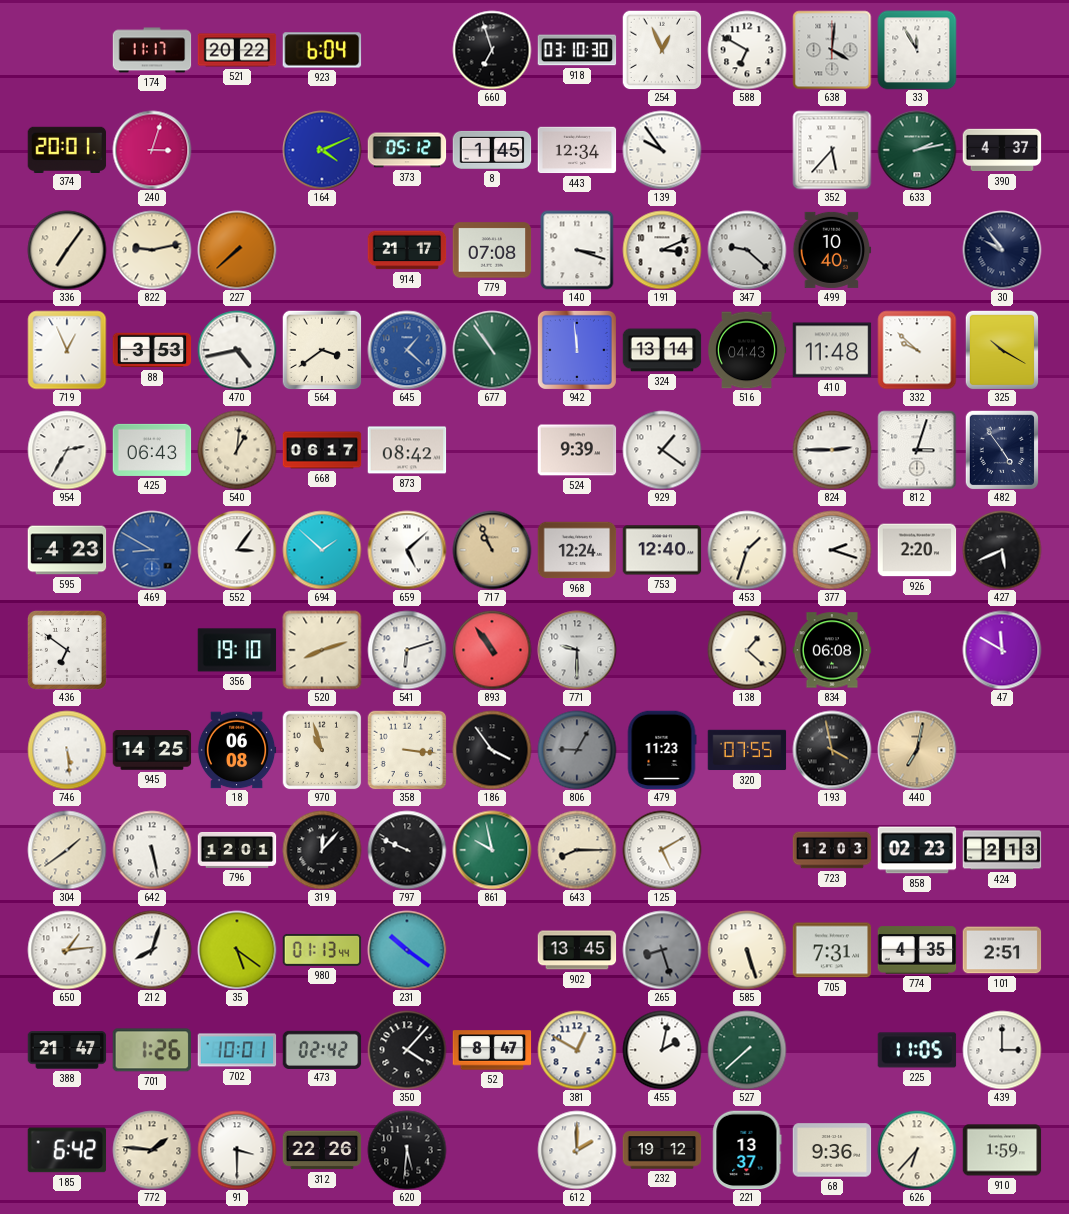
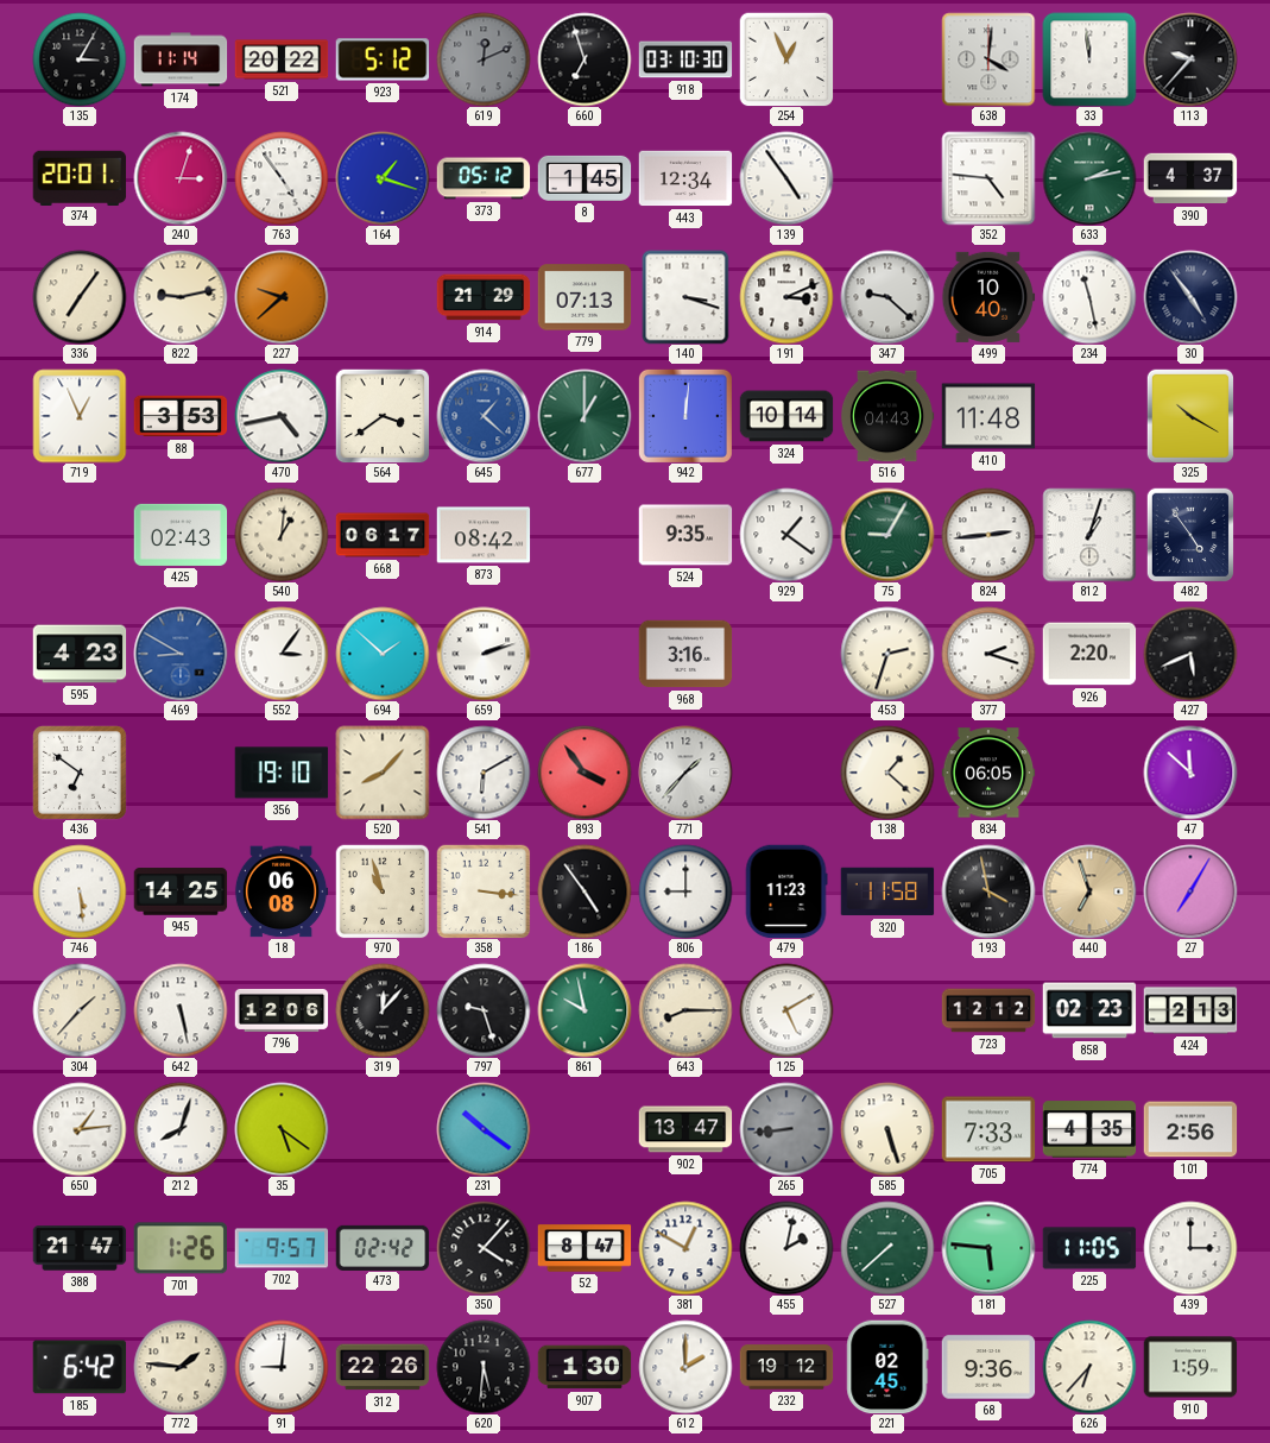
135: none -> 3:05
174: 11:17 -> 11:14
923: 6:04 -> 5:12
619: none -> 12:11
588: 6:50 -> none
33: 11:55 -> 11:59
113: none -> 9:37
763: none -> 4:54
164: 4:11 -> 1:18
139: 9:54 -> 4:54
352: 5:37 -> 4:46
227: 7:38 -> 9:38
914: 21:17 -> 21:29
779: 07:08 -> 07:13
234: none -> 11:28
30: 9:54 -> 4:54
677: 10:54 -> 1:00
942: 11:59 -> 12:01
324: 13:14 -> 10:14
332: 9:52 -> none
954: 2:35 -> none
425: 06:43 -> 02:43
524: 9:39 -> 9:35
75: none -> 9:05
824: 2:45 -> 2:44
812: 3:03 -> 1:03
659: 5:08 -> 2:12
717: 10:56 -> none
968: 12:24 -> 3:16
753: 12:40 -> none
453: 1:33 -> 2:33
520: 8:12 -> 8:07
541: 6:12 -> 6:10
893: 10:54 -> 3:54
771: 9:30 -> 1:37
834: 06:08 -> 06:05
47: 11:50 -> 11:52
186: 3:54 -> 4:54
806: 9:05 -> 9:00
806 dial: grey -> white
320: 07:55 -> 11:58
440: 7:02 -> 6:57
27: none -> 7:05
304: 1:39 -> 1:37
796: 12:01 -> 12:06
797: 9:49 -> 9:27
723: 12:03 -> 12:12
980: 01:13 -> none
902: 13:45 -> 13:47
265: 8:27 -> 8:44
705: 7:31 -> 7:33
101: 2:51 -> 2:56
702: 10:01 -> 9:57
181: none -> 5:46
91: 3:30 -> 9:01
907: none -> 1:30
221: 13:37 -> 02:45
